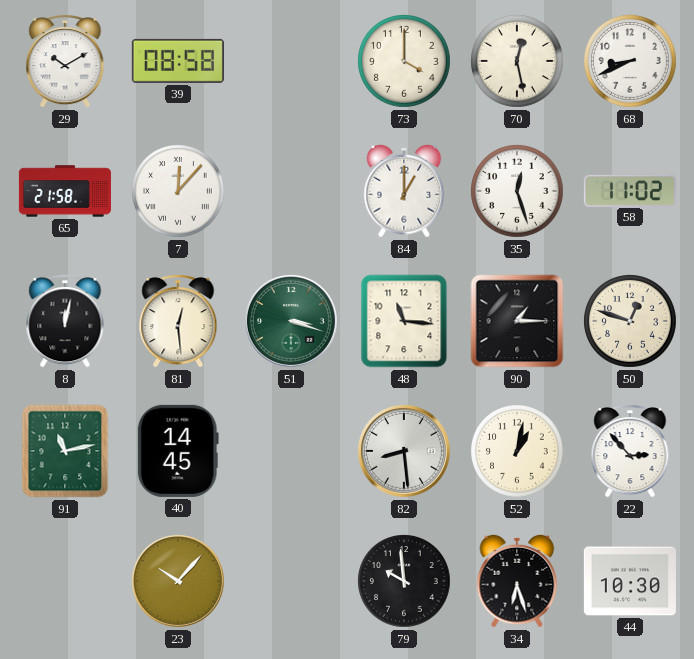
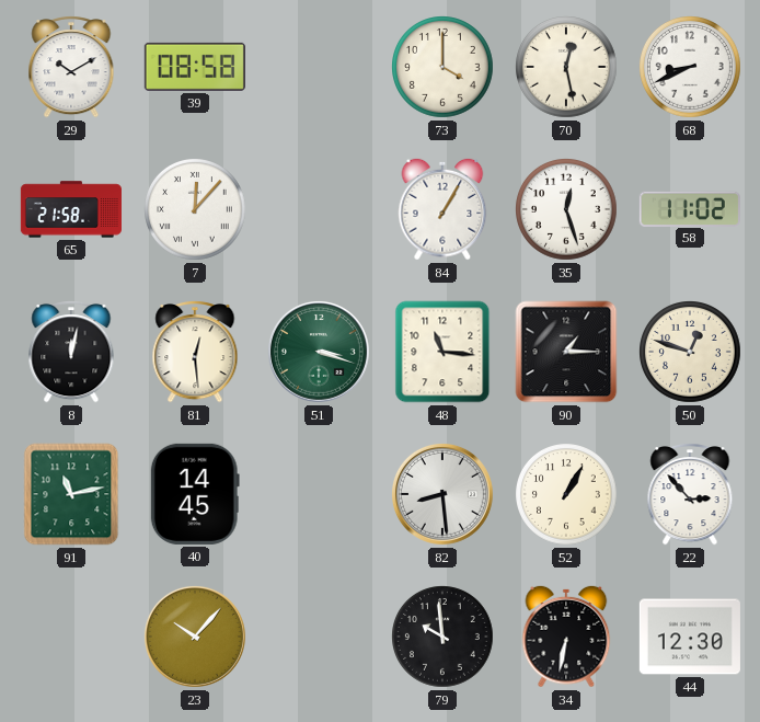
84: 1:00 -> 1:05
52: 1:02 -> 1:05
34: 6:27 -> 6:32
44: 10:30 -> 12:30
